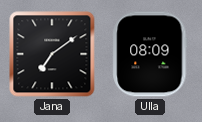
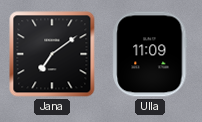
Ulla: 08:09 -> 11:09
